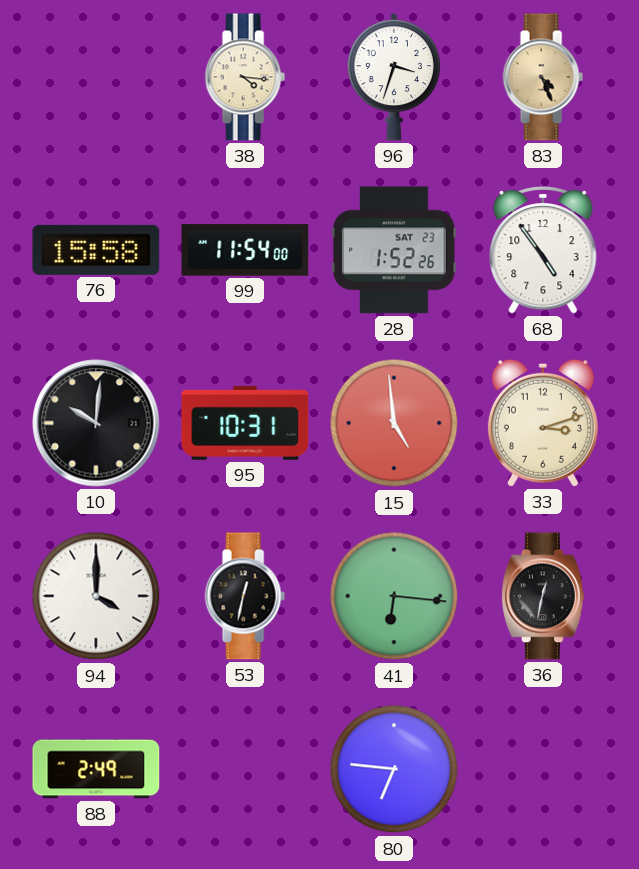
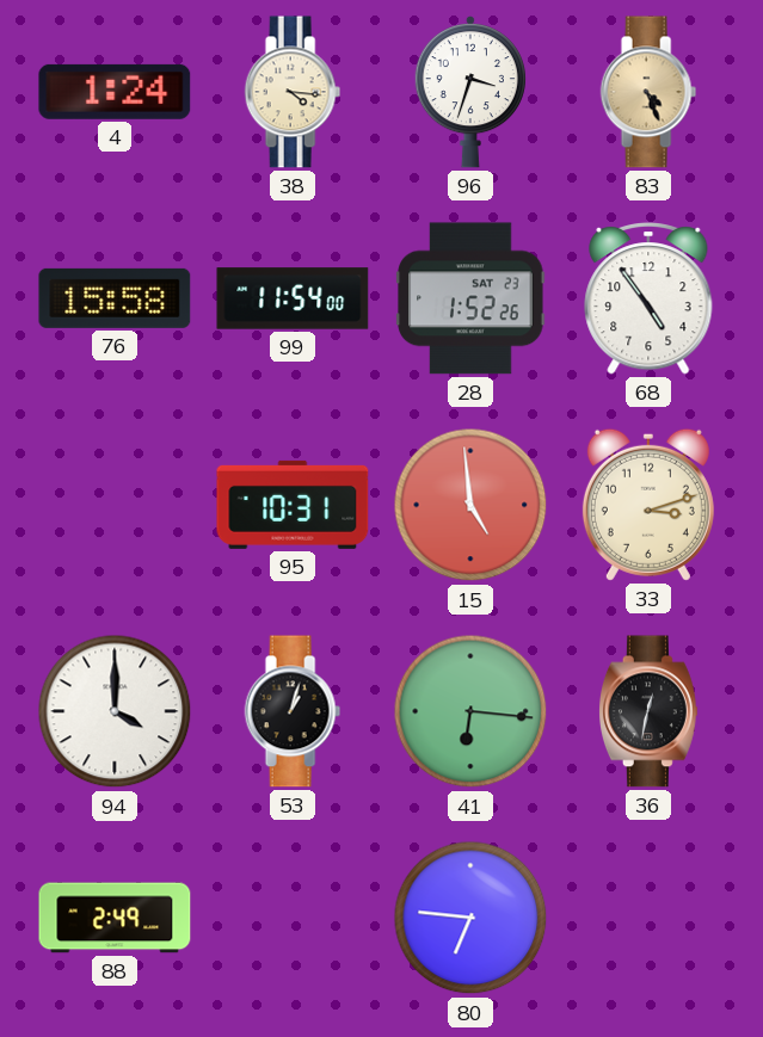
4: none -> 1:24
10: 10:01 -> none
53: 12:32 -> 1:03
